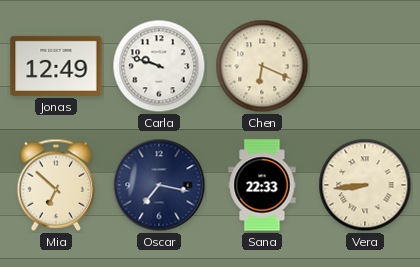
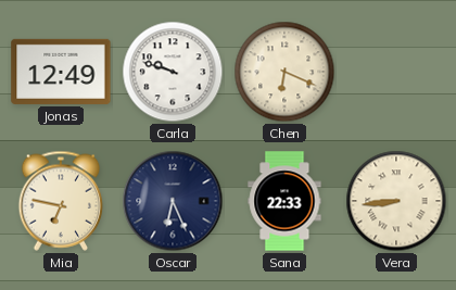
Mia: 6:52 -> 6:47
Oscar: 7:17 -> 6:26
